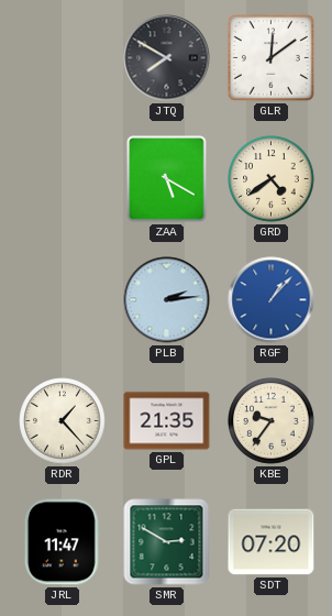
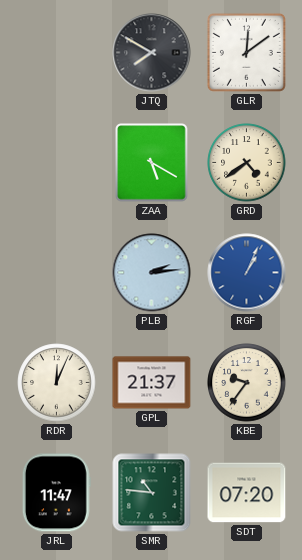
RGF: 1:07 -> 1:04
RDR: 1:23 -> 12:04
GPL: 21:35 -> 21:37
SMR: 2:50 -> 10:46
